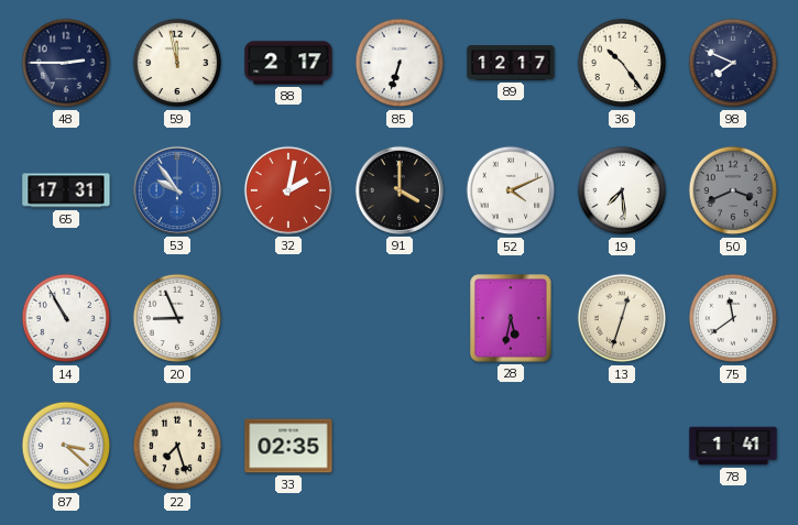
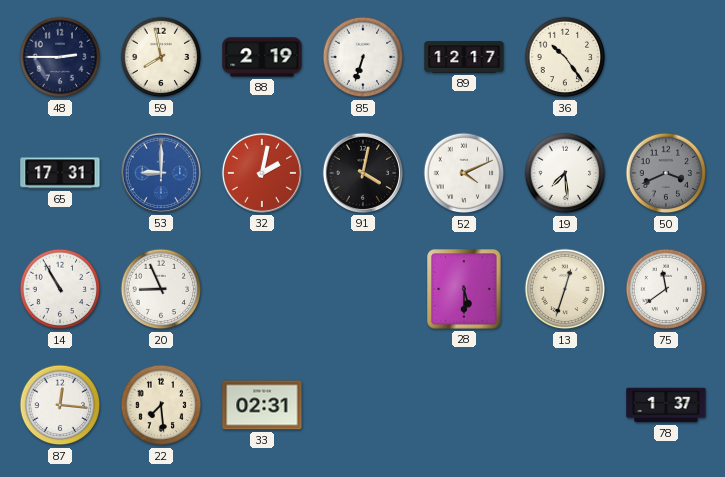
59: 11:58 -> 7:58
88: 2:17 -> 2:19
98: 7:49 -> none
53: 9:54 -> 9:00
91: 4:00 -> 4:02
28: 5:32 -> 5:30
87: 3:22 -> 12:16
22: 7:27 -> 7:29
33: 02:35 -> 02:31
78: 1:41 -> 1:37
